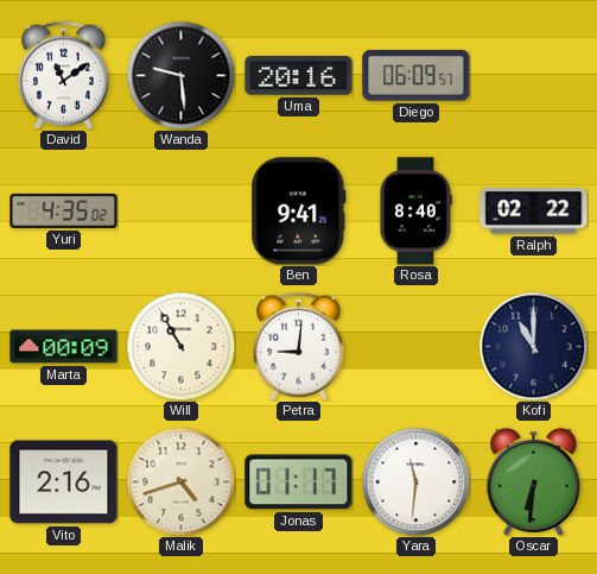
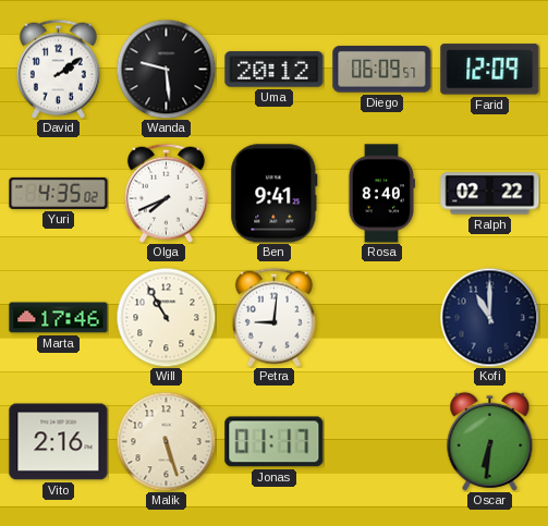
David: 11:09 -> 2:09
Uma: 20:16 -> 20:12
Farid: none -> 12:09
Olga: none -> 7:41
Marta: 00:09 -> 17:46
Malik: 4:42 -> 5:27
Yara: 11:31 -> none
